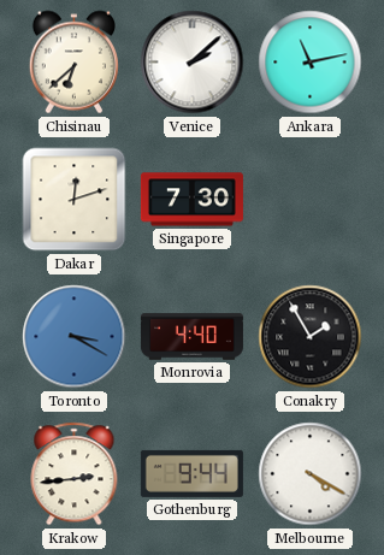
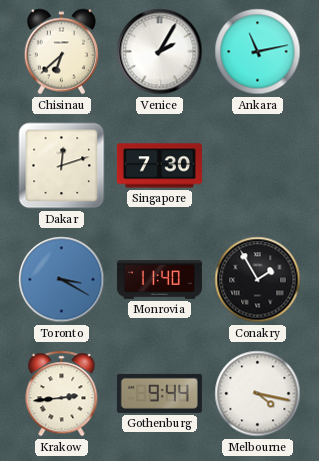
Venice: 2:08 -> 2:05
Monrovia: 4:40 -> 11:40
Melbourne: 4:20 -> 4:17
